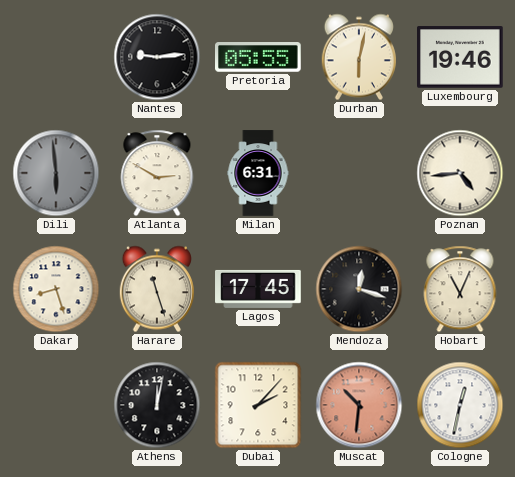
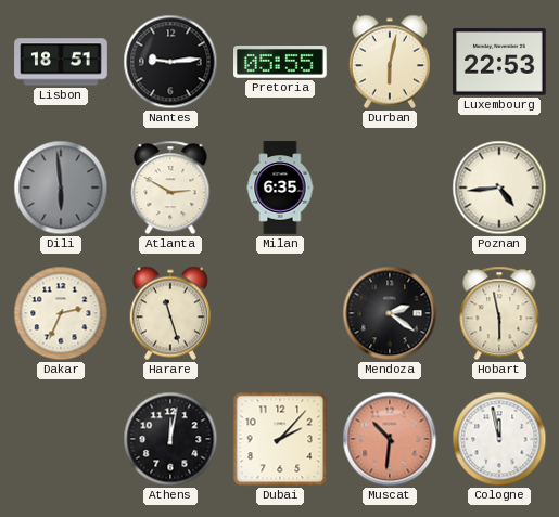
Lisbon: none -> 18:51
Luxembourg: 19:46 -> 22:53
Milan: 6:31 -> 6:35
Dakar: 8:27 -> 2:34
Lagos: 17:45 -> none
Mendoza: 12:18 -> 2:21
Hobart: 11:04 -> 5:58
Cologne: 12:32 -> 11:58
